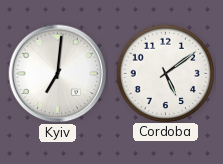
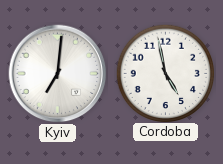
Cordoba: 5:09 -> 4:58
